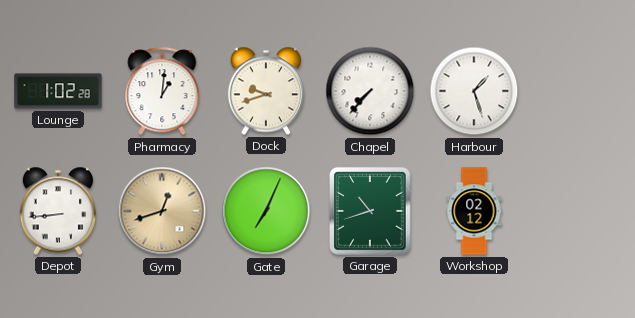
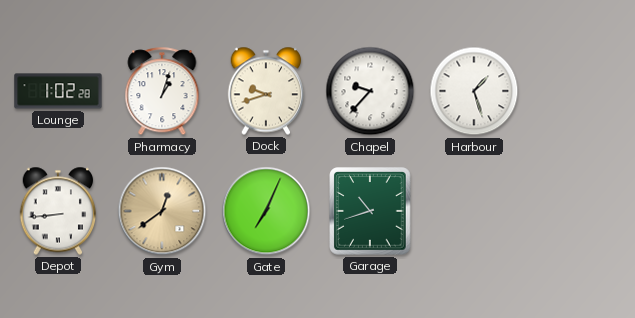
Pharmacy: 1:01 -> 1:03
Chapel: 7:37 -> 9:37
Gym: 12:42 -> 12:39
Workshop: 02:12 -> none
